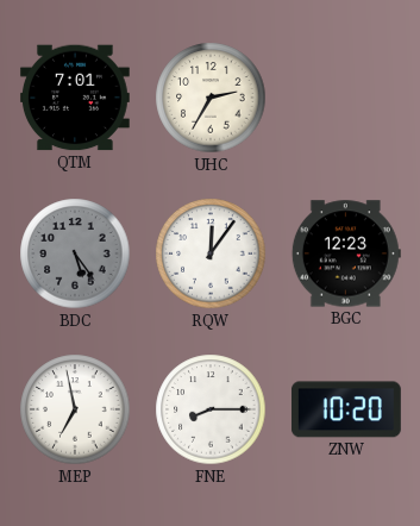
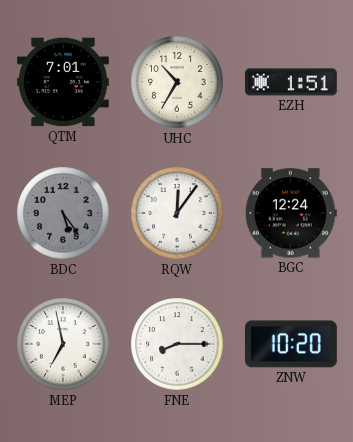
UHC: 2:35 -> 10:35
EZH: none -> 1:51
BGC: 12:23 -> 12:24
